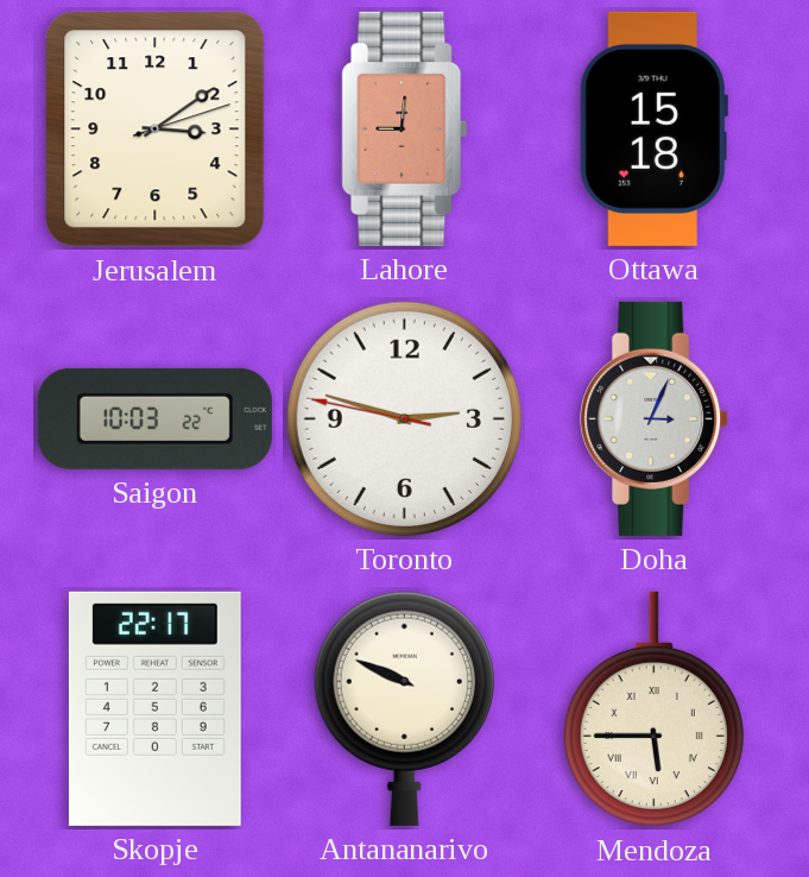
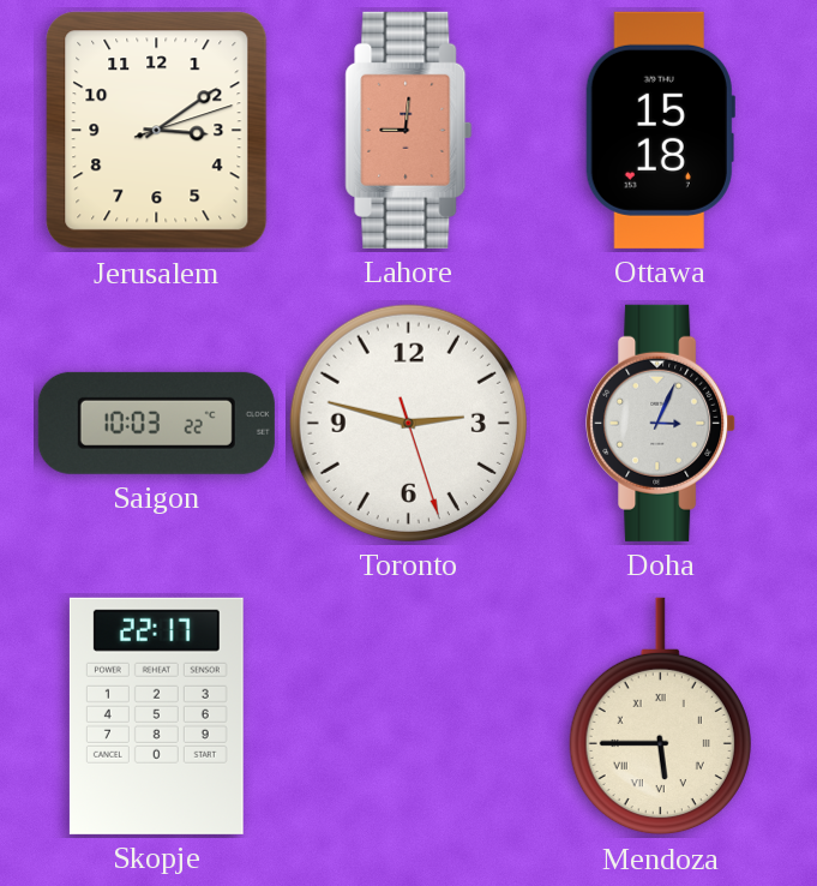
Toronto: 2:47:47 -> 2:47:27
Antananarivo: 9:49 -> none
